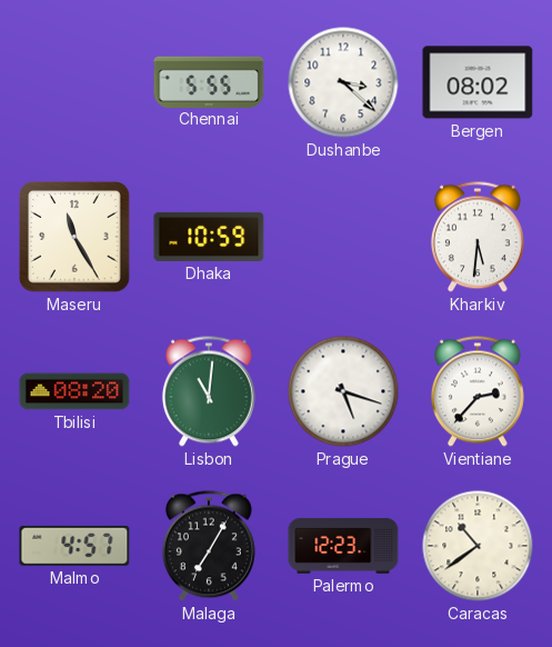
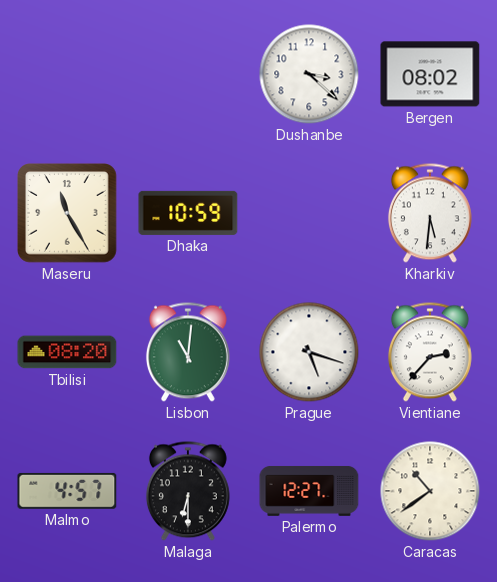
Chennai: 5:55 -> none
Malaga: 7:05 -> 6:30
Palermo: 12:23 -> 12:27
